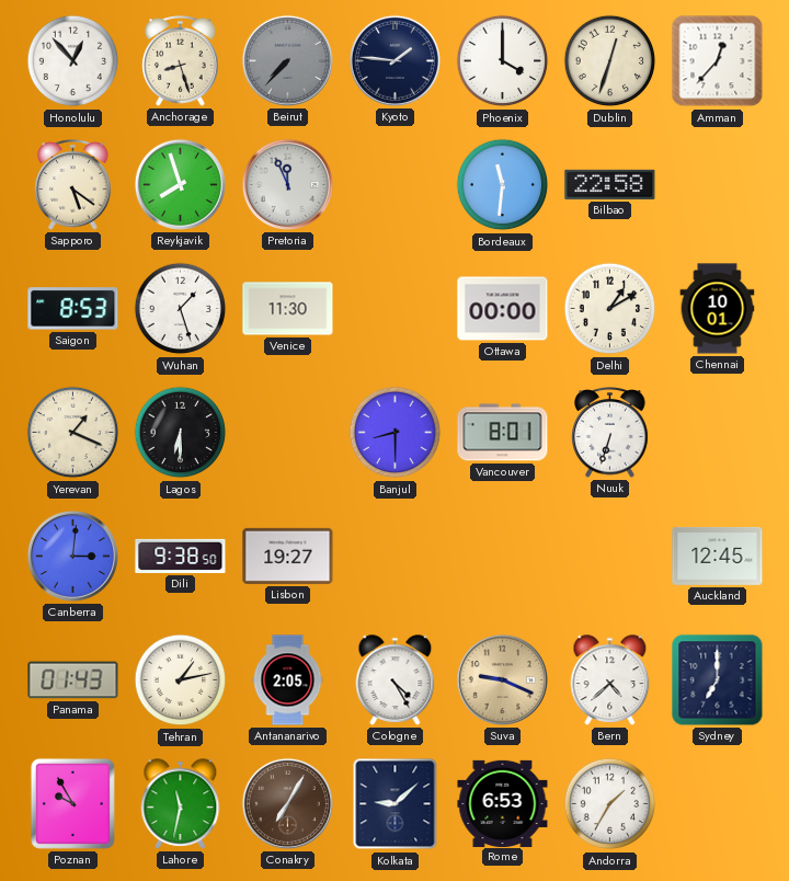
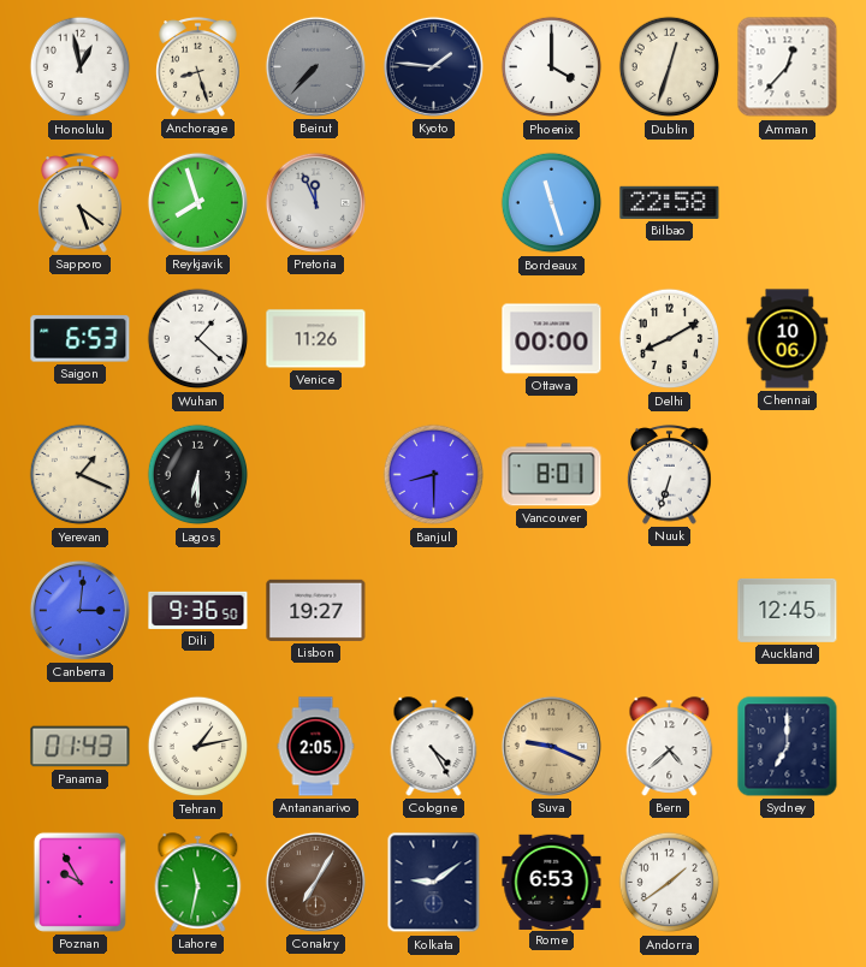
Honolulu: 12:53 -> 12:58
Bordeaux: 11:31 -> 11:27
Saigon: 8:53 -> 6:53
Wuhan: 1:27 -> 1:22
Venice: 11:30 -> 11:26
Delhi: 1:10 -> 8:10
Chennai: 10:01 -> 10:06
Dili: 9:38 -> 9:36
Kolkata: 9:08 -> 9:09
Andorra: 1:35 -> 1:39
